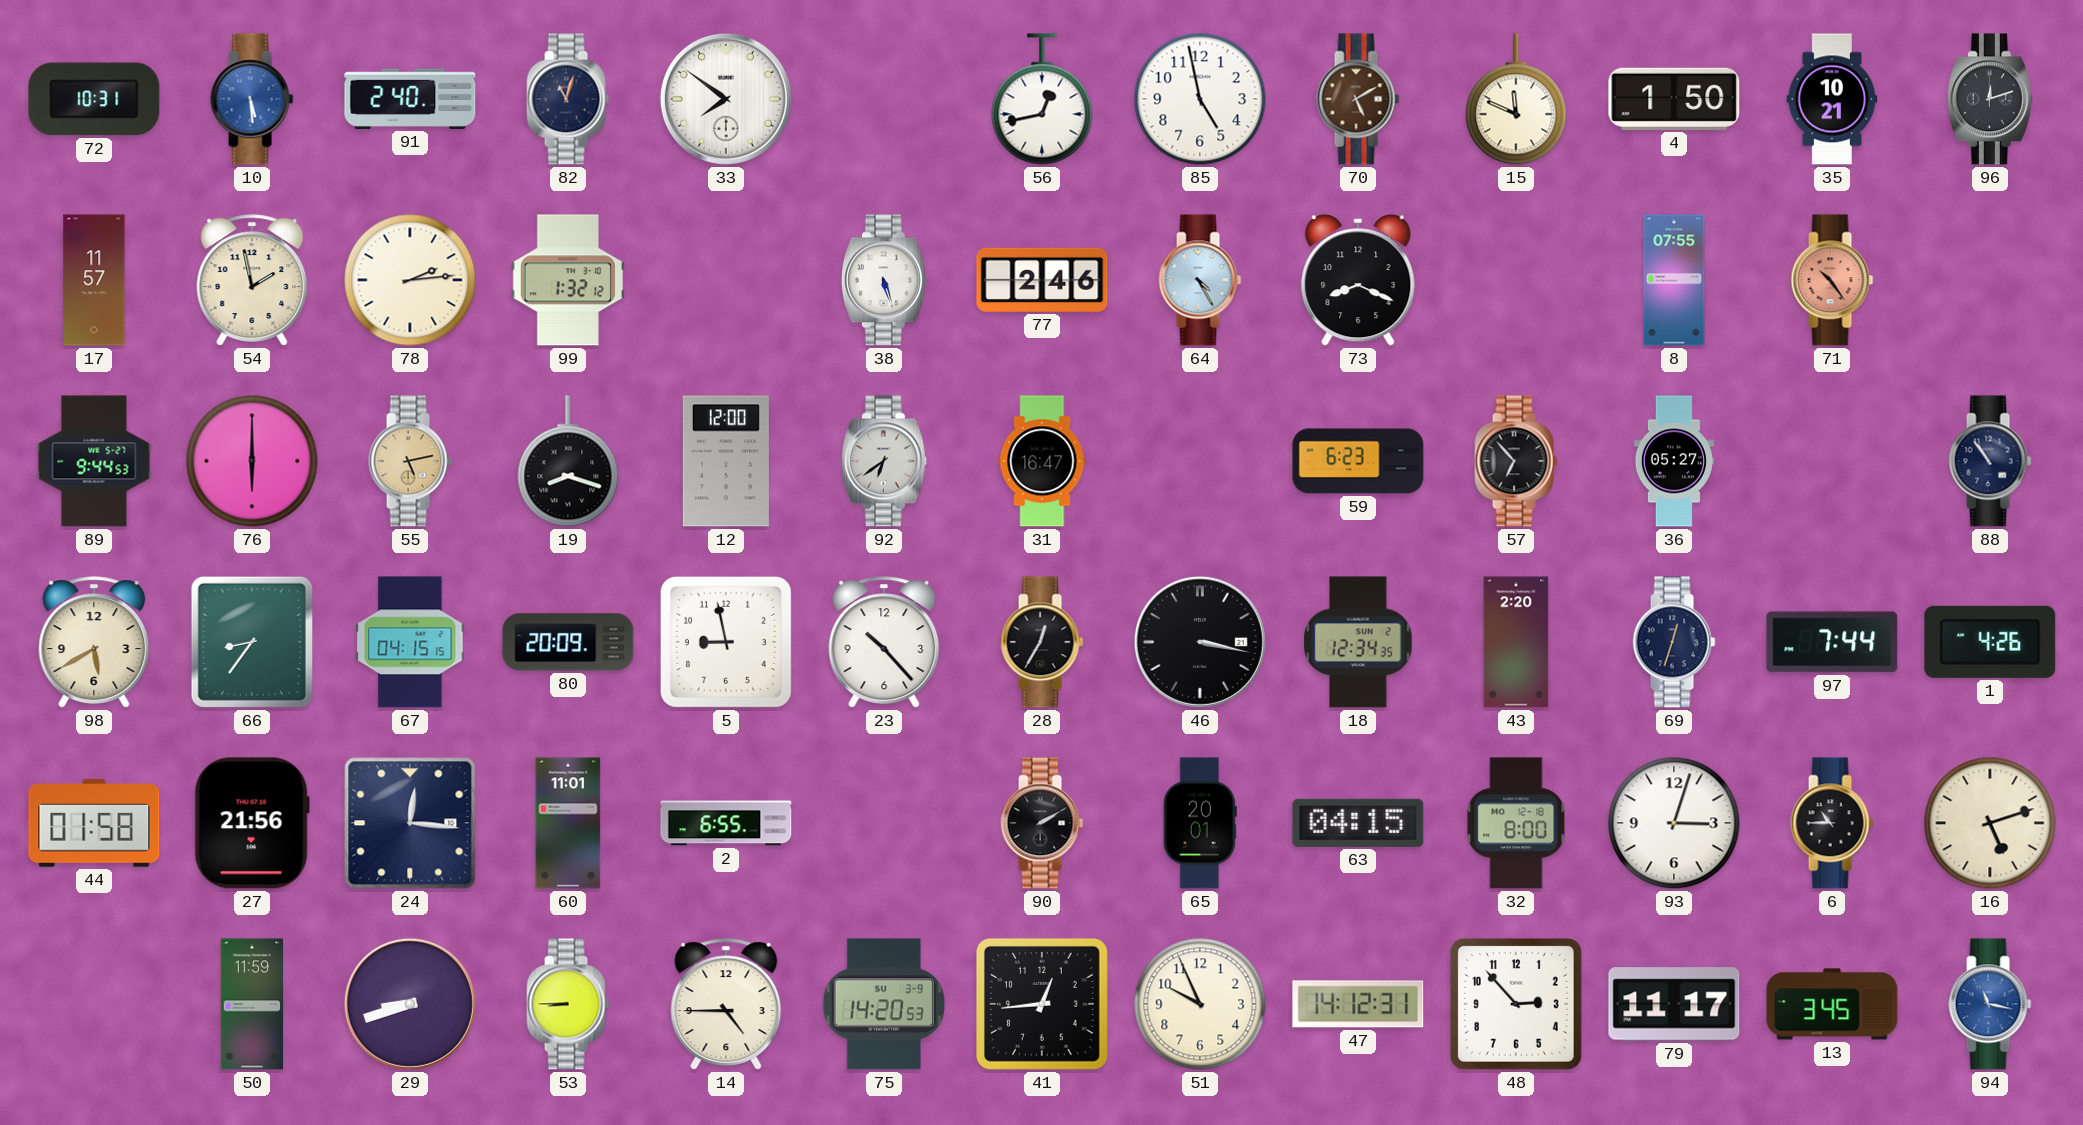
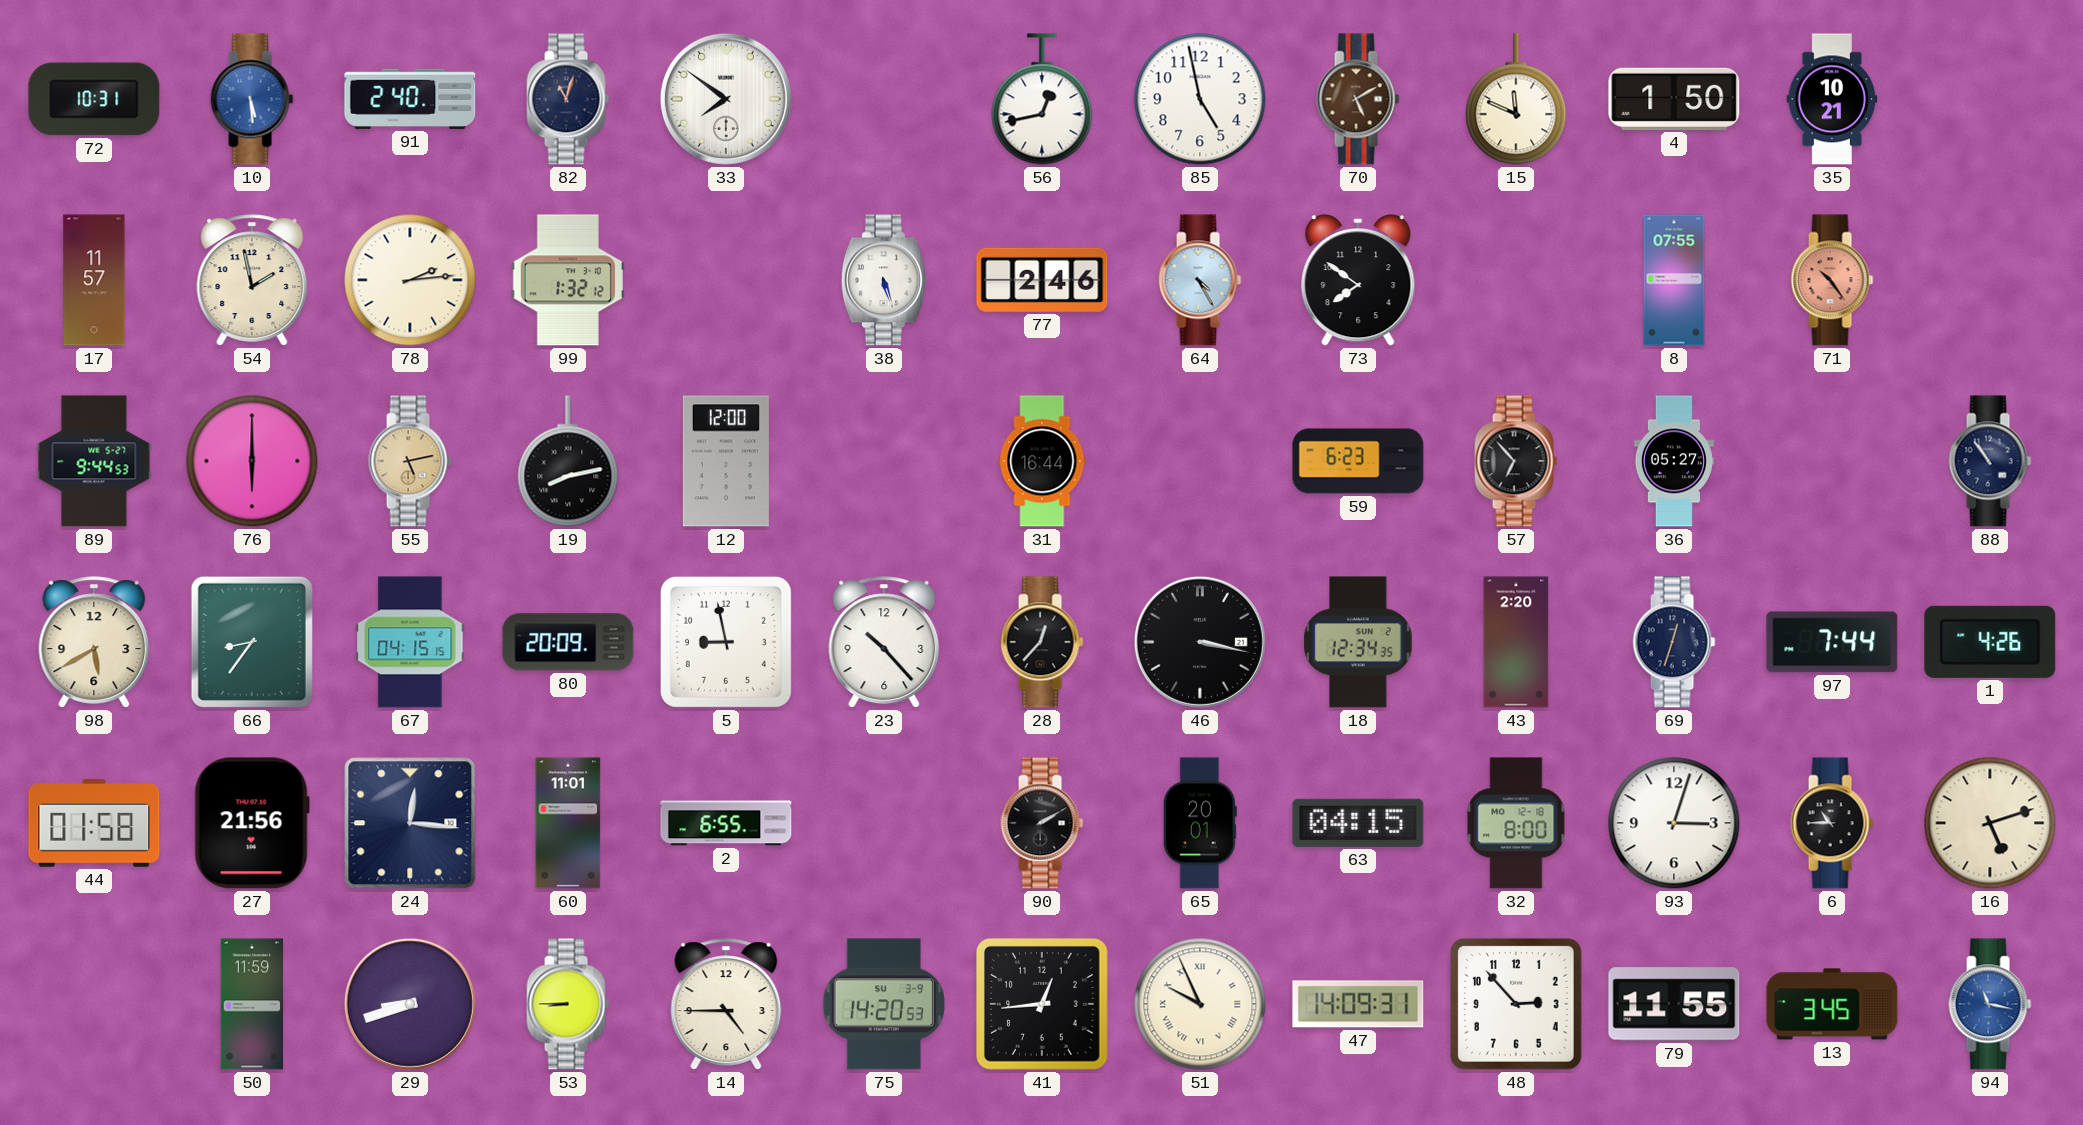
96: 12:12 -> none
73: 8:19 -> 7:51
19: 8:18 -> 8:13
92: 6:39 -> none
31: 16:47 -> 16:44
28: 12:35 -> 12:37
51 numerals: Arabic -> Roman
47: 14:12 -> 14:09
79: 11:17 -> 11:55
